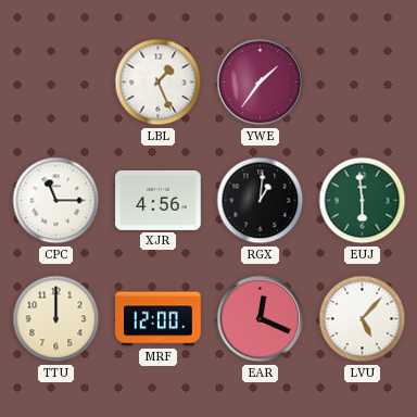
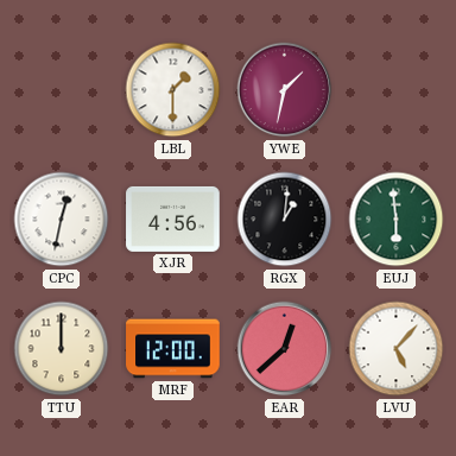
LBL: 1:26 -> 1:30
YWE: 1:36 -> 1:32
CPC: 11:15 -> 12:32
EAR: 12:19 -> 12:38
